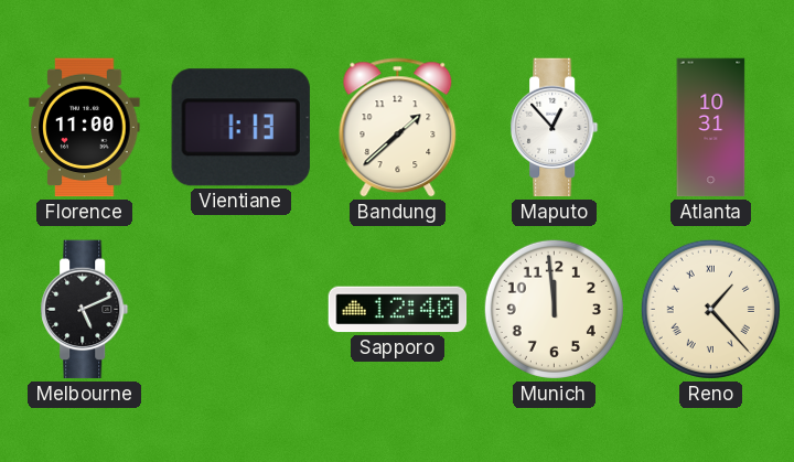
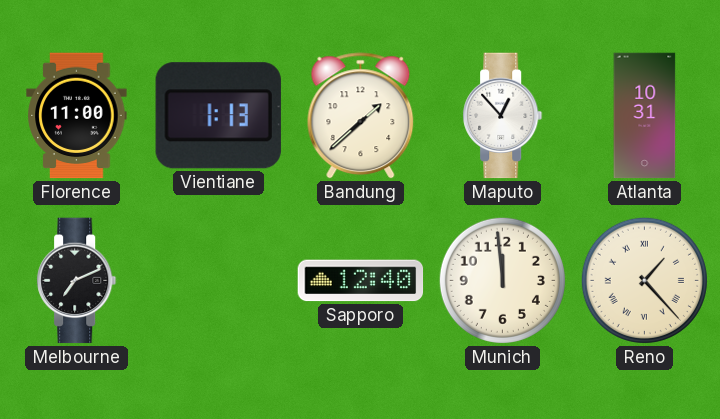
Melbourne: 5:11 -> 7:11
